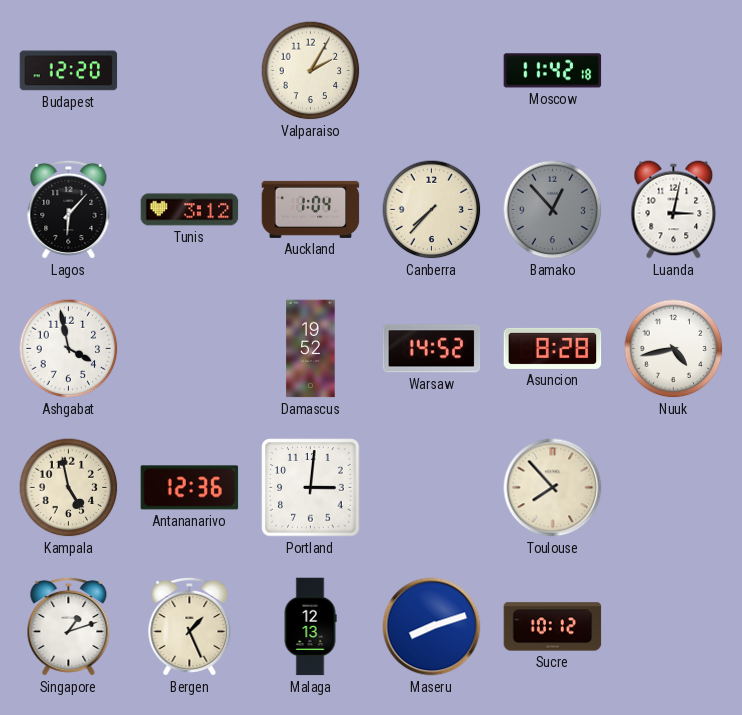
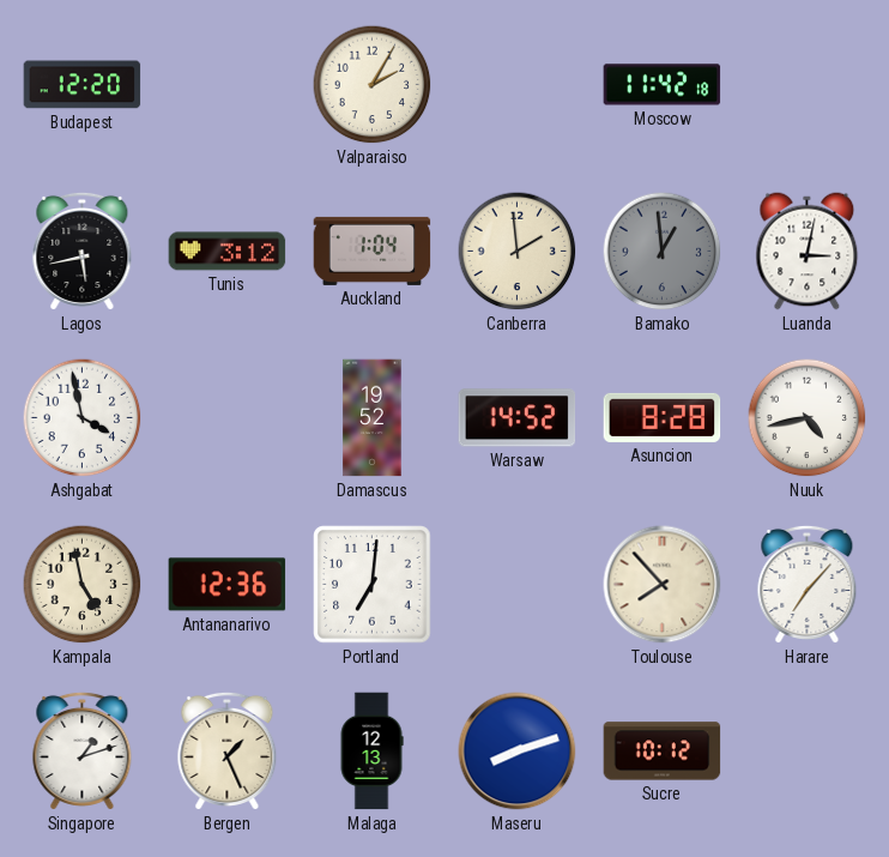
Lagos: 6:07 -> 5:43
Canberra: 7:37 -> 1:59
Bamako: 12:53 -> 12:59
Portland: 3:01 -> 7:01
Harare: none -> 7:07
